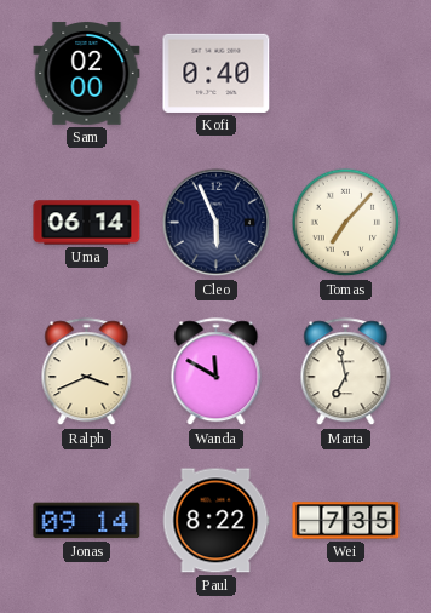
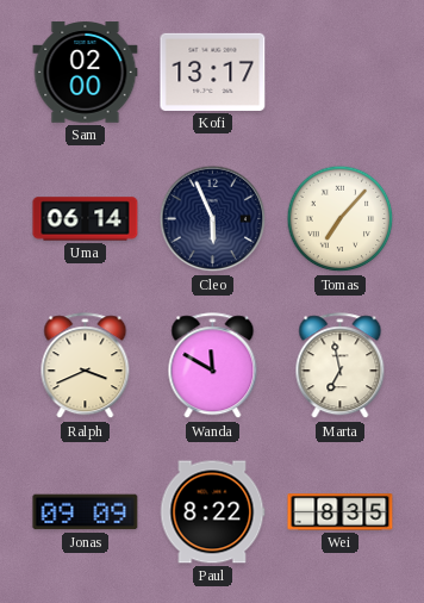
Kofi: 0:40 -> 13:17
Jonas: 09:14 -> 09:09
Wei: 7:35 -> 8:35
